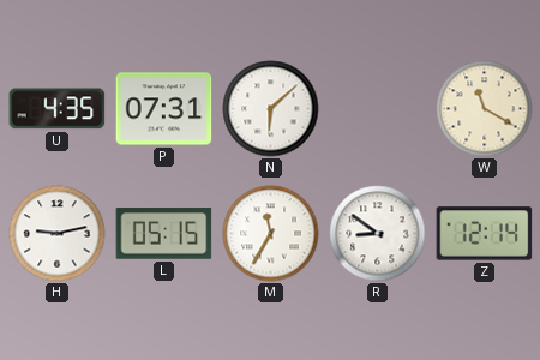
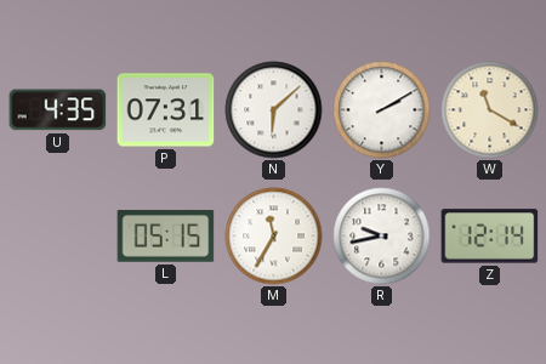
Y: none -> 2:10
H: 9:13 -> none
R: 8:51 -> 9:43
